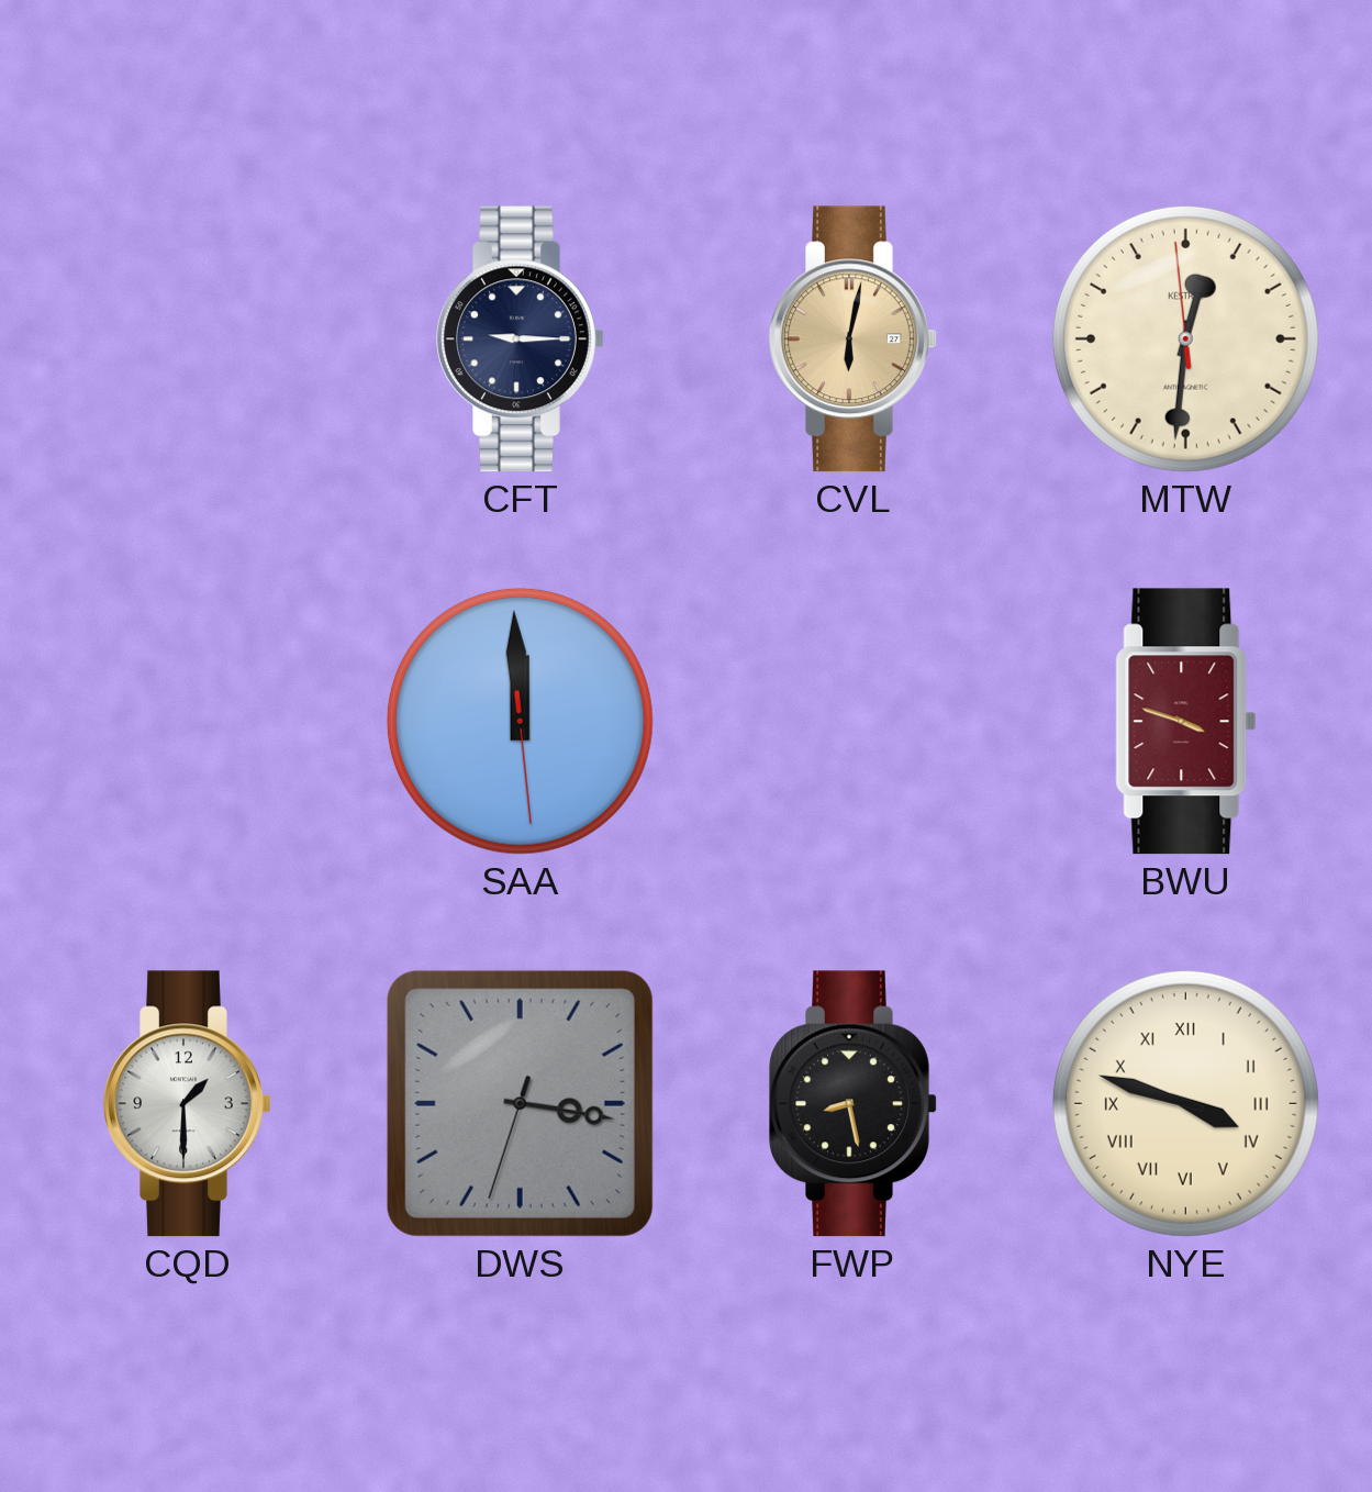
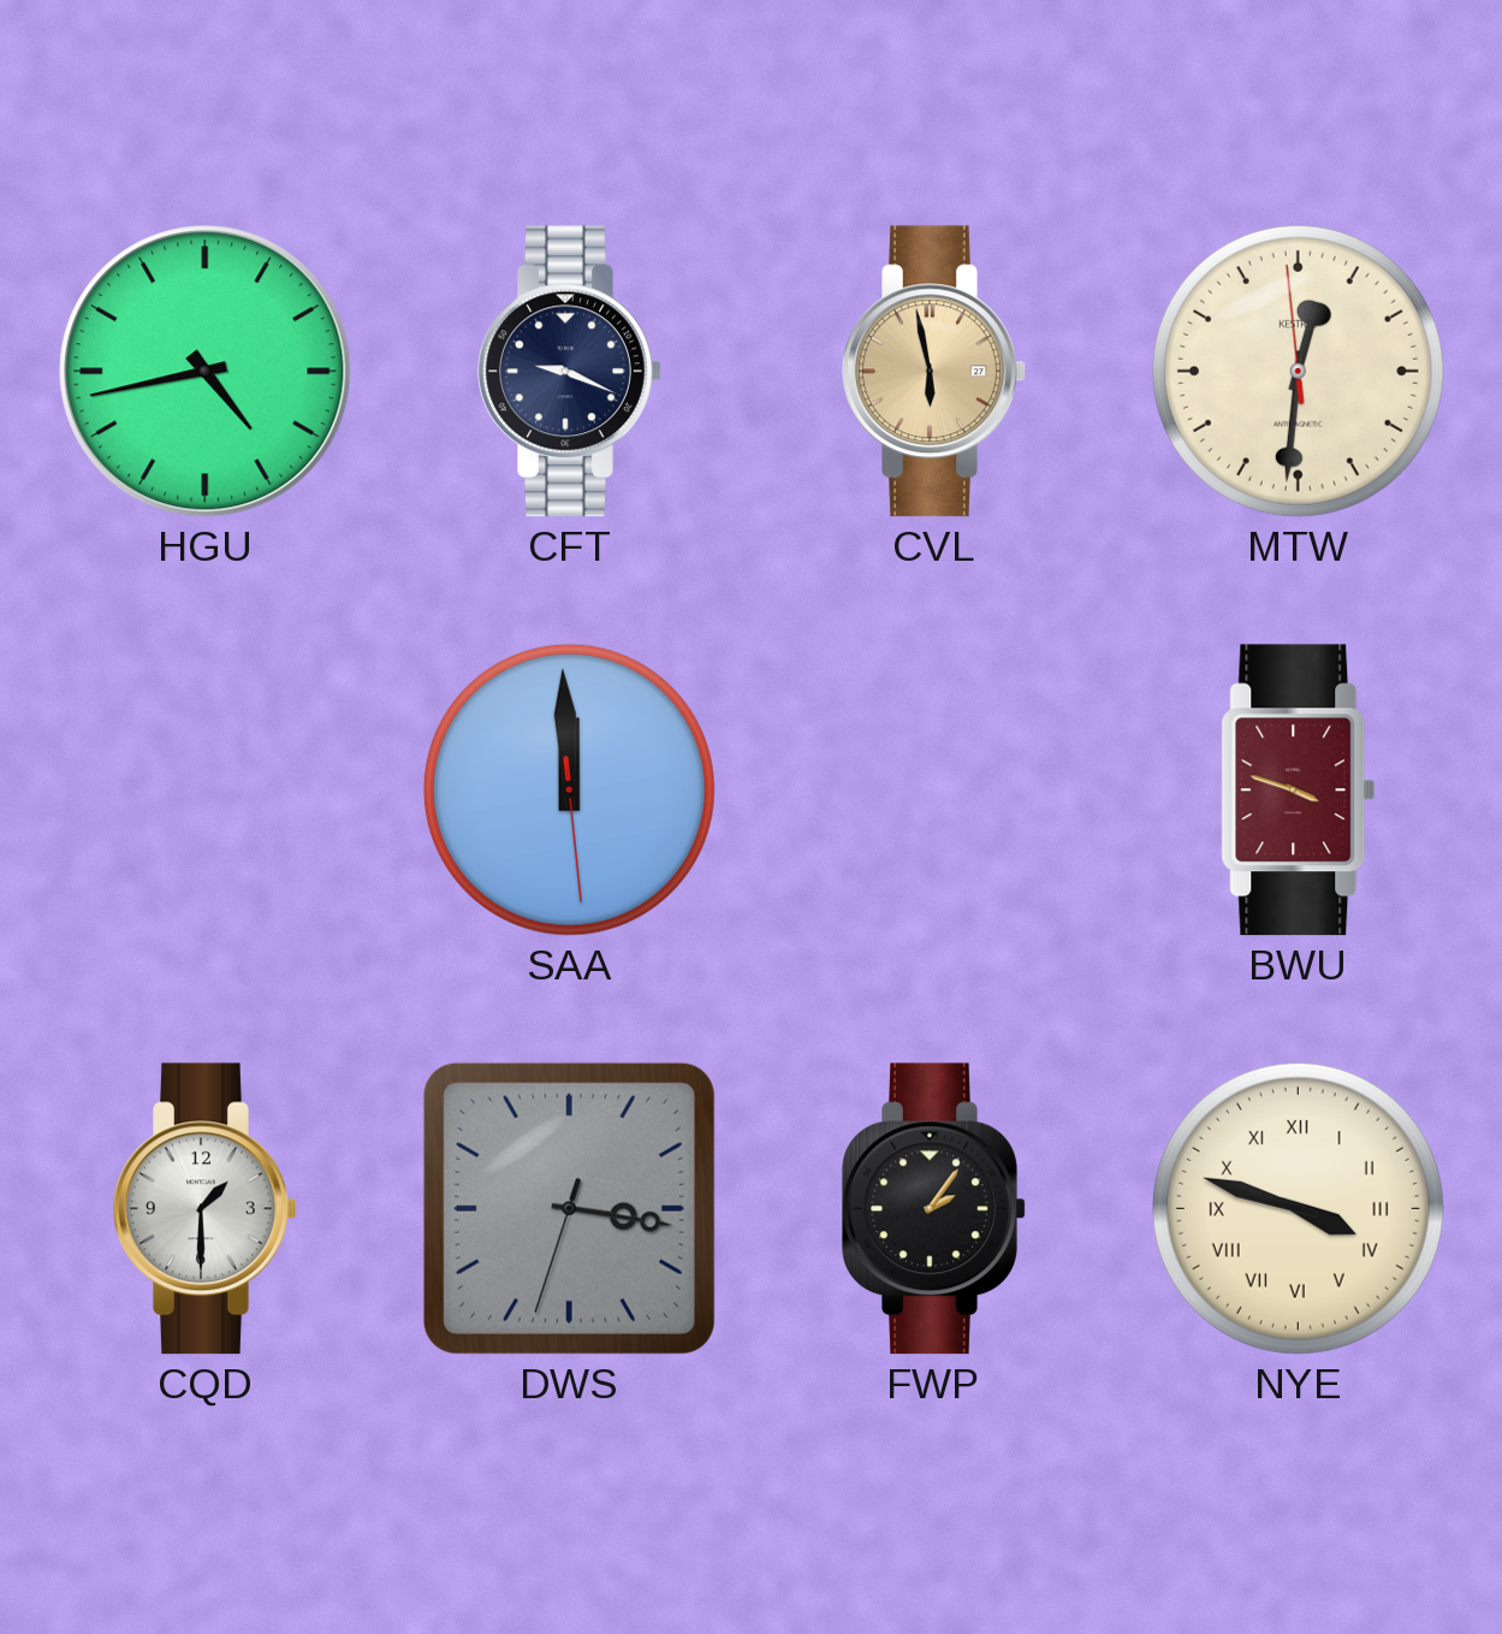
HGU: none -> 4:43
CFT: 9:15 -> 9:19
CVL: 6:02 -> 5:58
FWP: 8:28 -> 2:06
